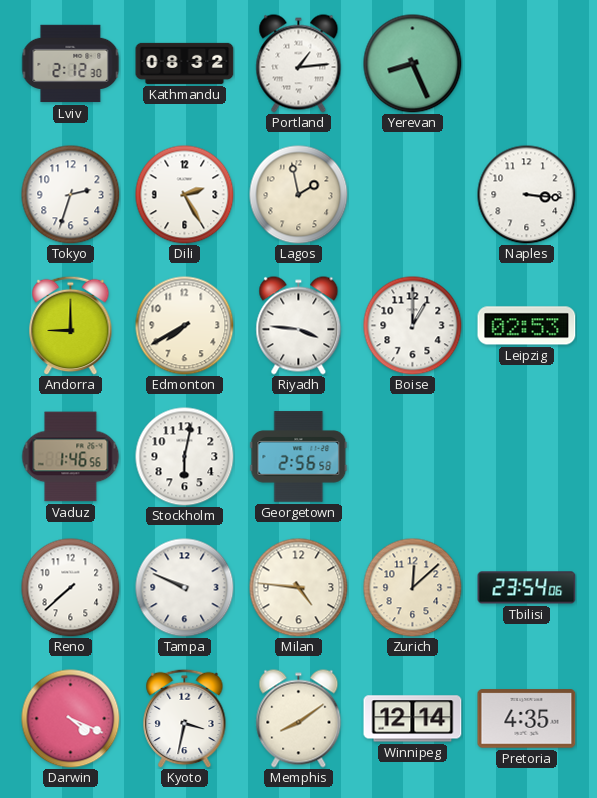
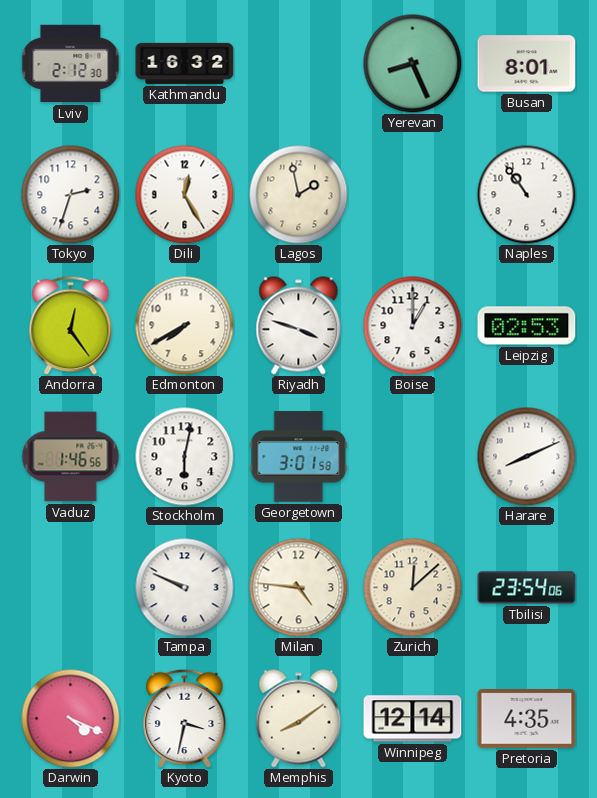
Kathmandu: 08:32 -> 16:32
Portland: 1:14 -> none
Busan: none -> 8:01
Dili: 2:25 -> 12:25
Naples: 3:16 -> 10:54
Andorra: 9:00 -> 12:24
Riyadh: 3:46 -> 3:48
Georgetown: 2:56 -> 3:01
Harare: none -> 8:11
Reno: 7:38 -> none
